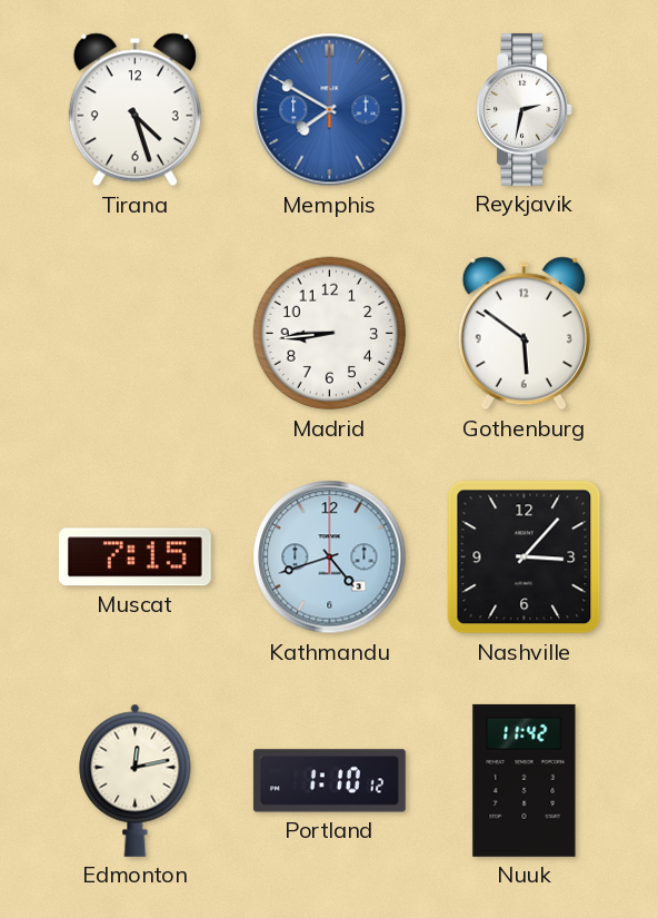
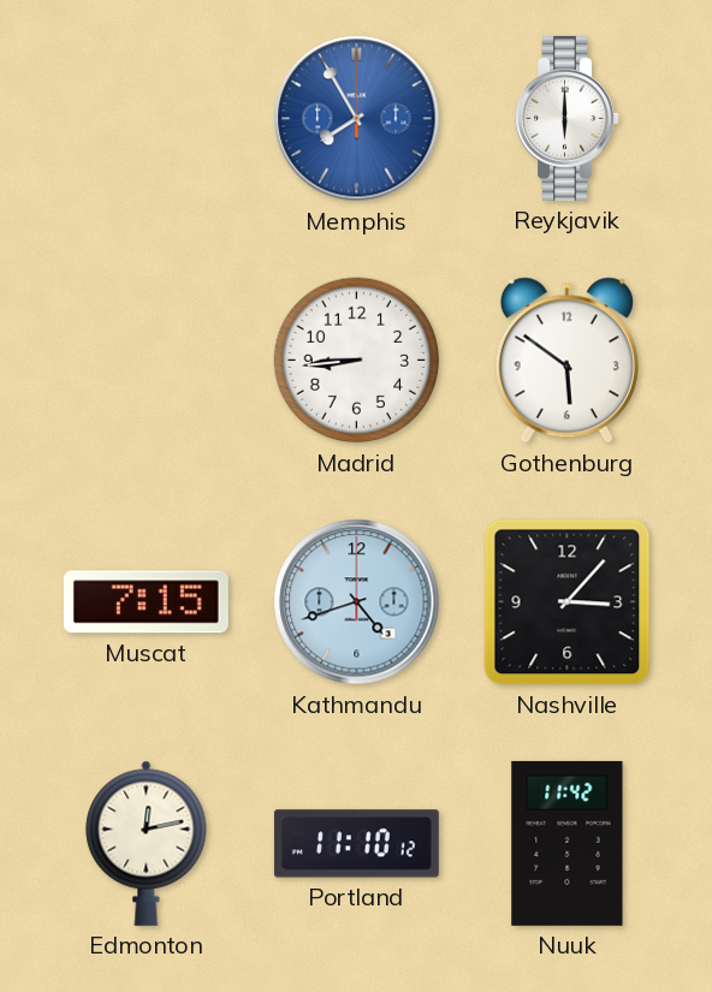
Tirana: 4:27 -> none
Memphis: 7:50 -> 7:55
Reykjavik: 2:32 -> 6:00
Portland: 1:10 -> 11:10
